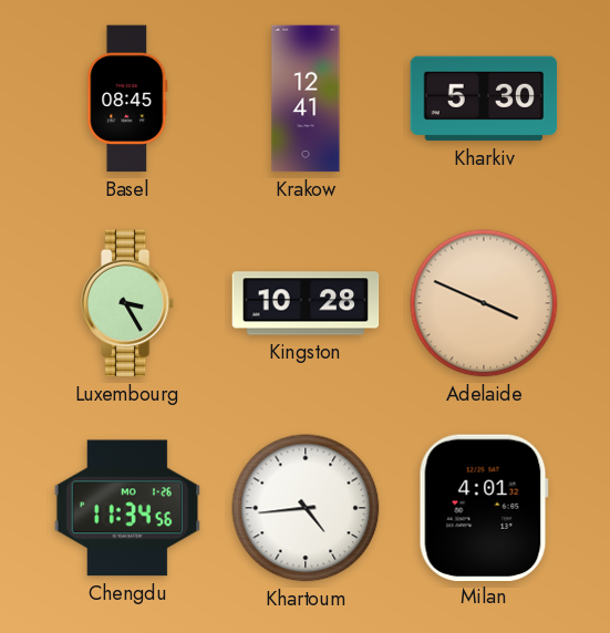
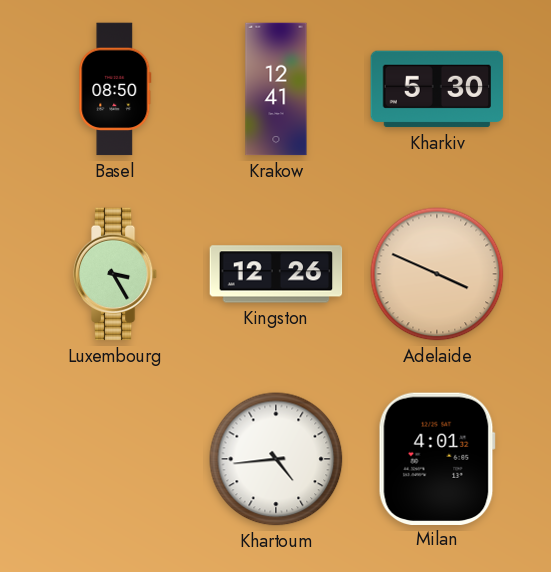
Basel: 08:45 -> 08:50
Kingston: 10:28 -> 12:26
Chengdu: 11:34 -> none
